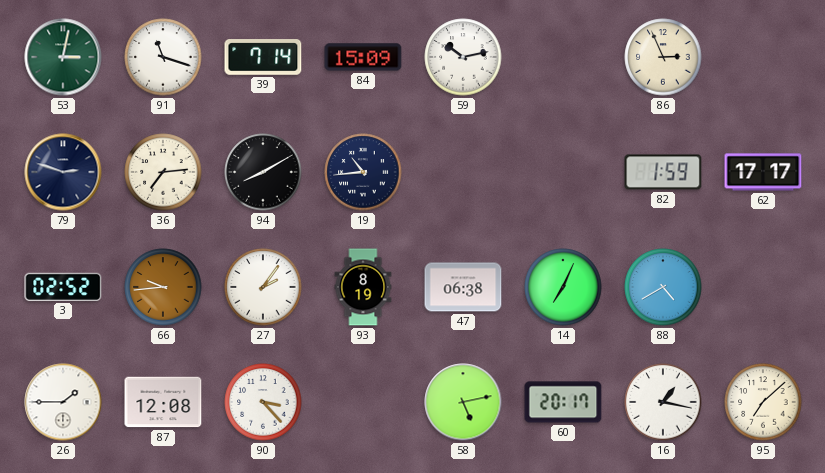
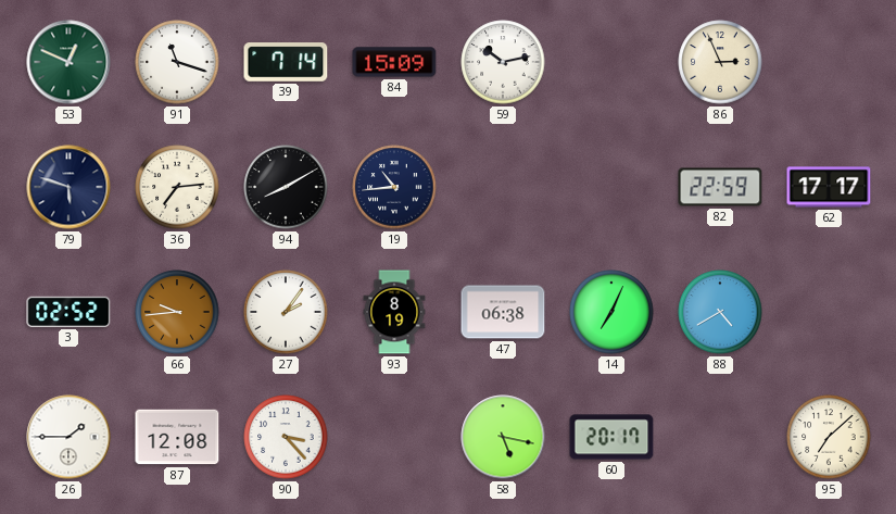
53: 3:02 -> 12:49
79: 2:48 -> 5:48
82: 1:59 -> 22:59
58: 5:13 -> 5:17
16: 1:17 -> none
